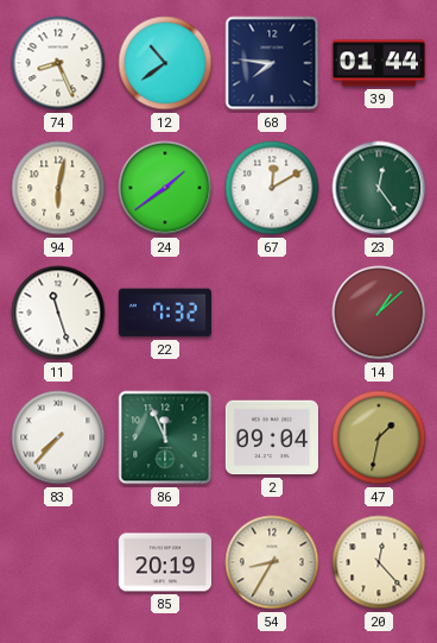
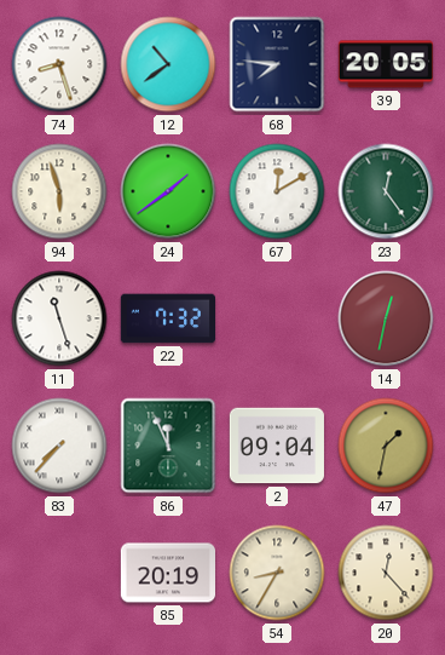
74: 8:26 -> 8:27
39: 01:44 -> 20:05
94: 6:02 -> 5:57
14: 1:08 -> 12:32
